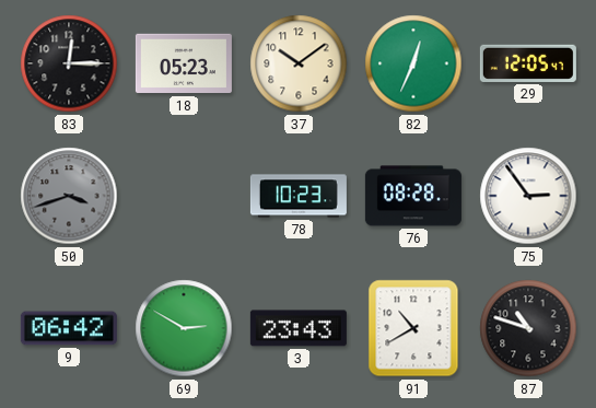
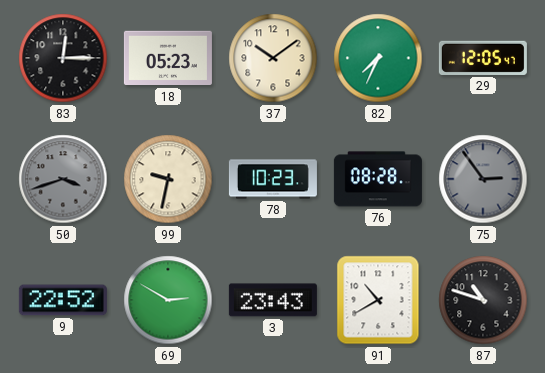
82: 12:34 -> 7:34
99: none -> 9:32
75 dial: white -> grey
9: 06:42 -> 22:52
